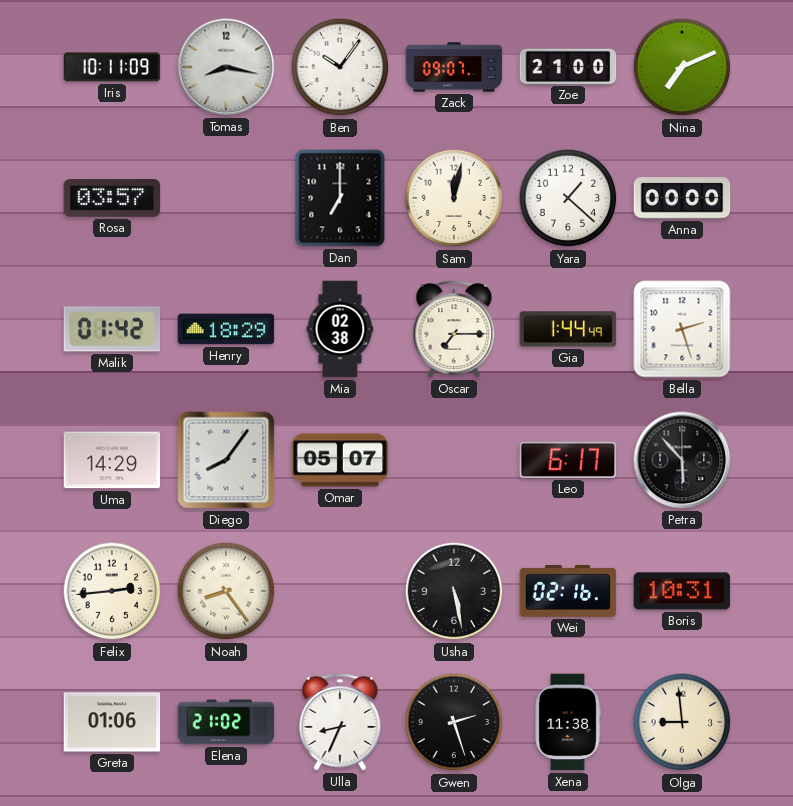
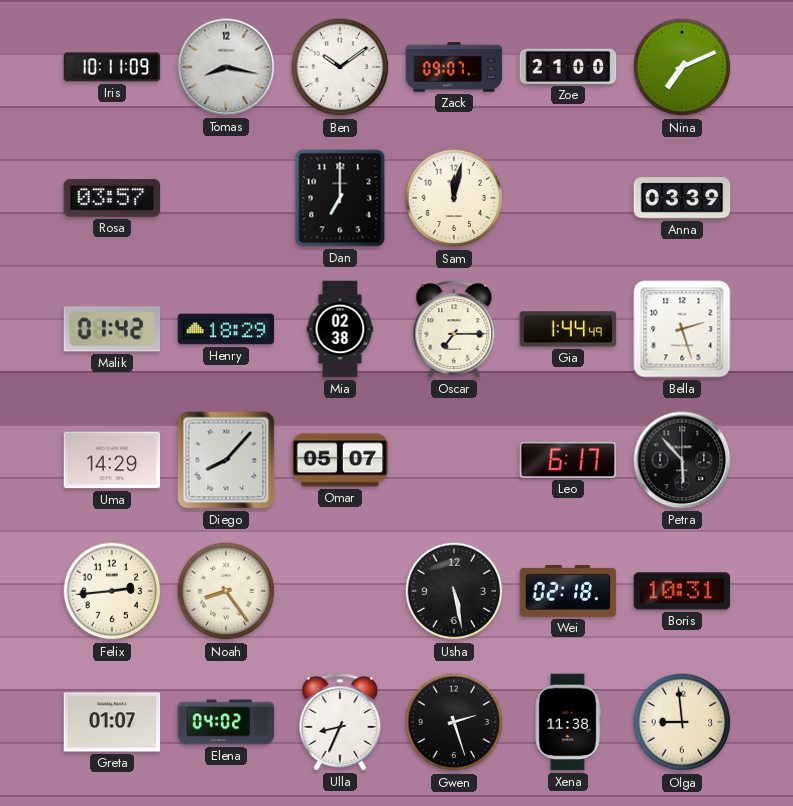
Ben: 10:06 -> 10:09
Yara: 1:22 -> none
Anna: 00:00 -> 03:39
Diego: 8:06 -> 8:07
Wei: 02:16 -> 02:18
Greta: 01:06 -> 01:07
Elena: 21:02 -> 04:02
